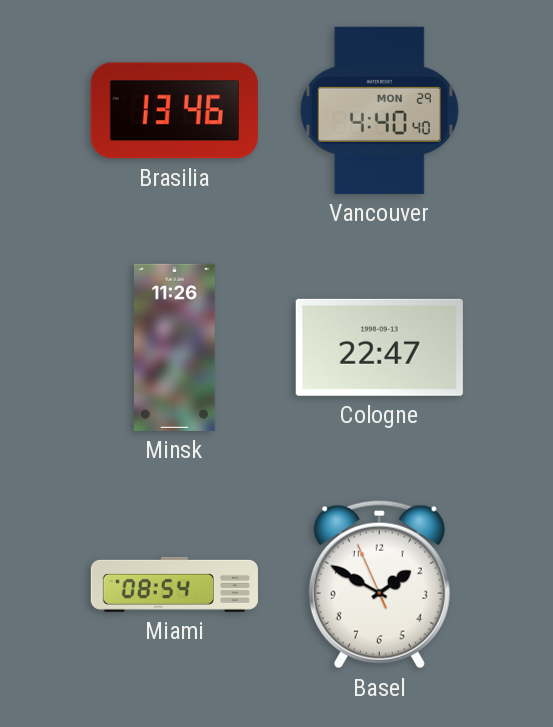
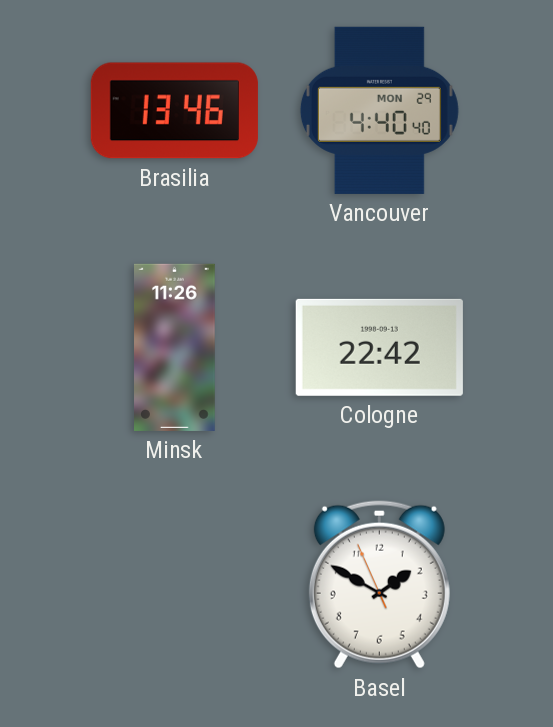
Cologne: 22:47 -> 22:42
Miami: 08:54 -> none
